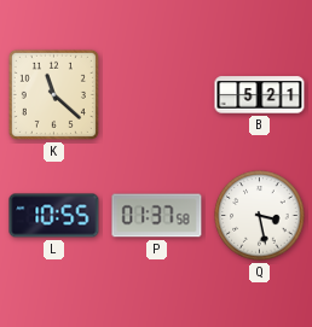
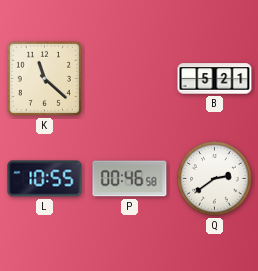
P: 01:37 -> 00:46
Q: 3:28 -> 2:39
